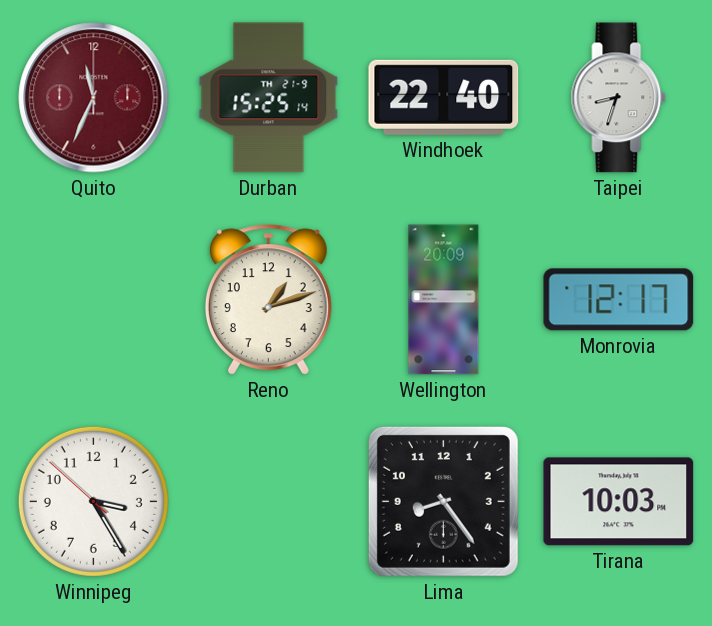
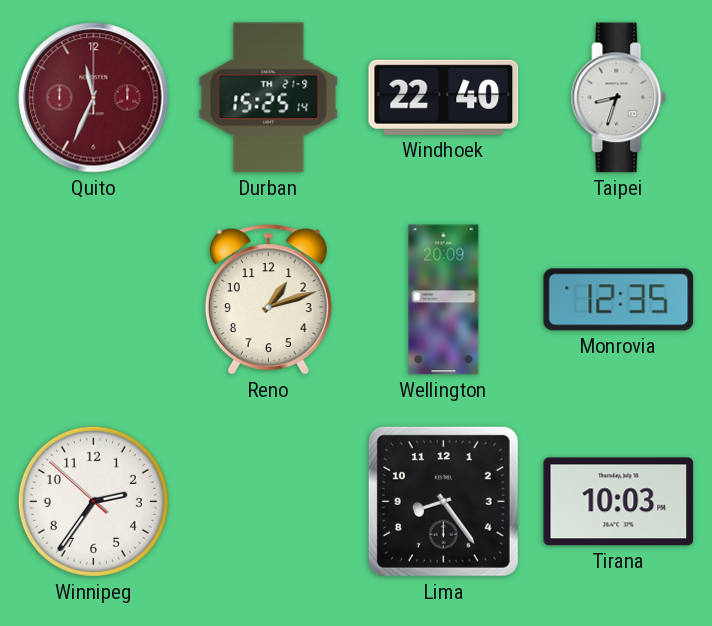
Monrovia: 12:17 -> 12:35
Winnipeg: 3:24 -> 2:35
